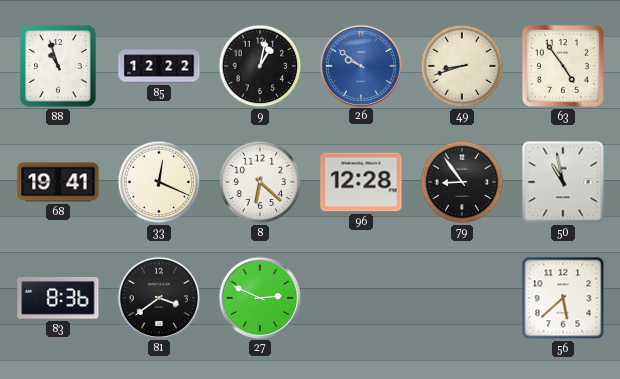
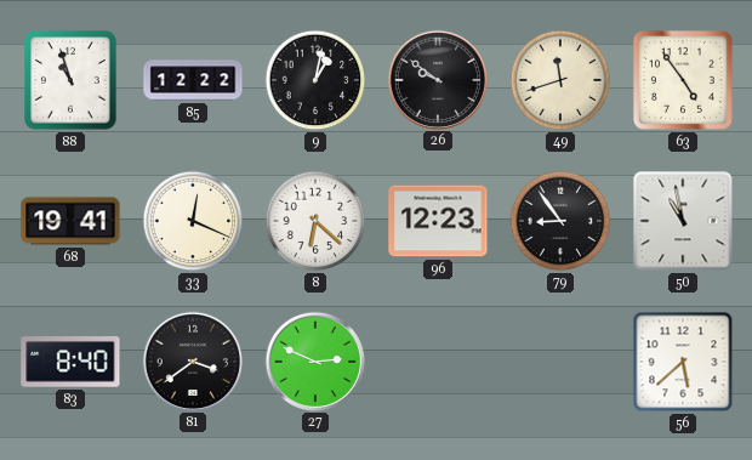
26 dial: blue -> black
49: 8:42 -> 11:42
96: 12:28 -> 12:23
83: 8:36 -> 8:40
